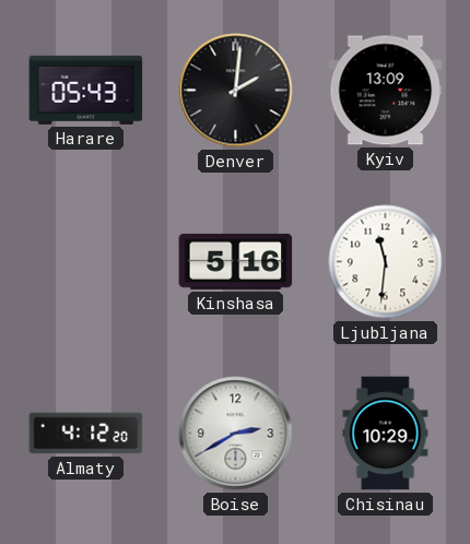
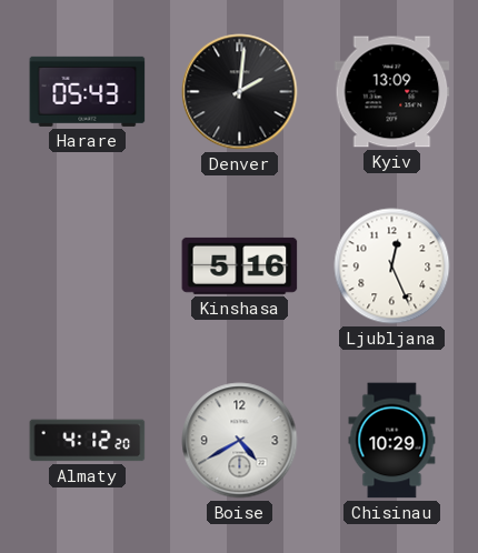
Ljubljana: 11:31 -> 12:26
Boise: 2:40 -> 4:40
